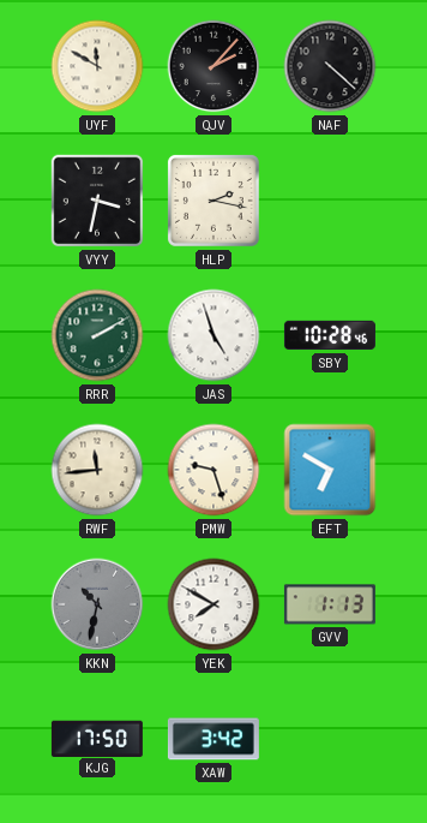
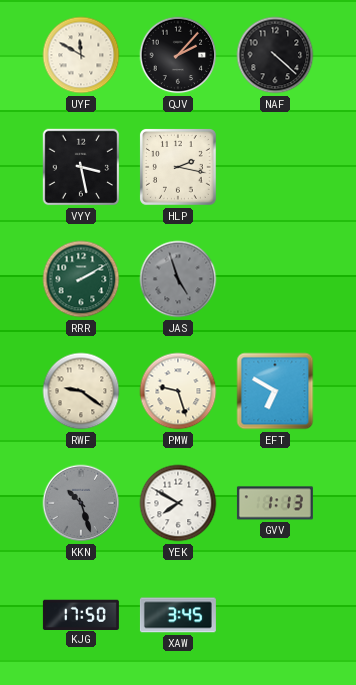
VYY: 3:32 -> 3:28
JAS dial: white -> grey
SBY: 10:28 -> none
RWF: 11:44 -> 9:21
KKN: 10:32 -> 10:27
XAW: 3:42 -> 3:45
